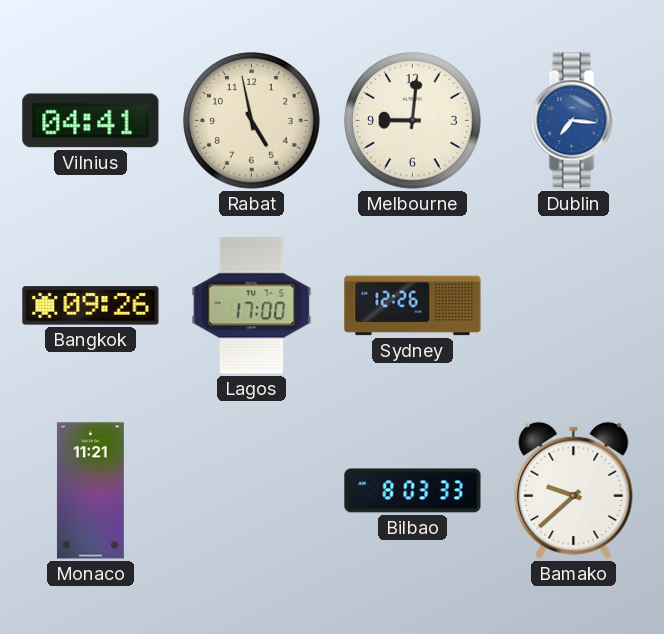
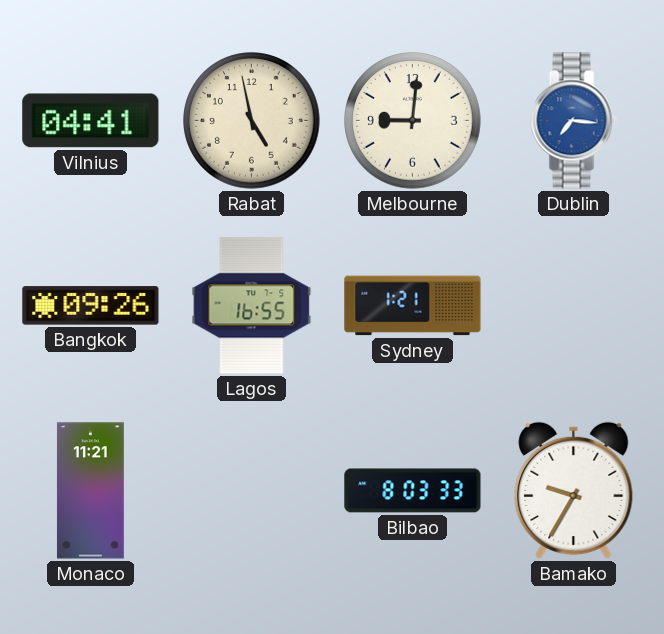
Lagos: 17:00 -> 16:55
Sydney: 12:26 -> 1:21
Bamako: 9:38 -> 9:35
